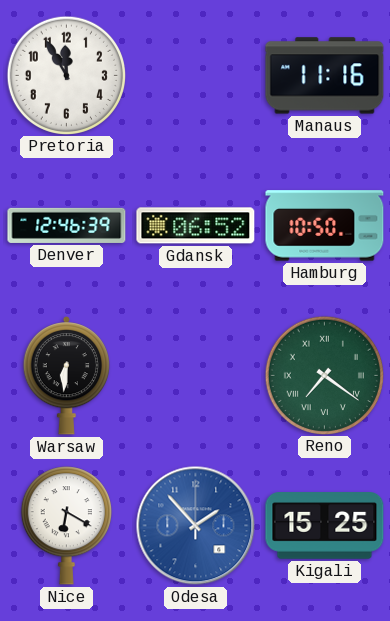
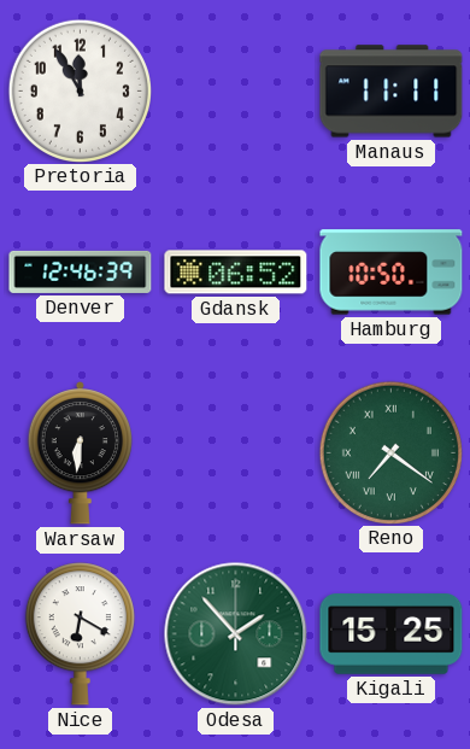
Manaus: 11:16 -> 11:11
Odesa dial: blue -> green
